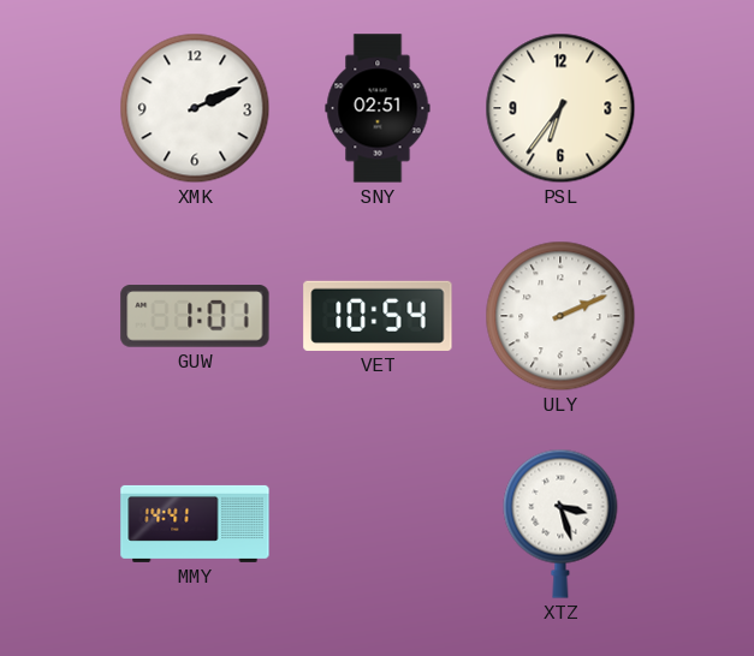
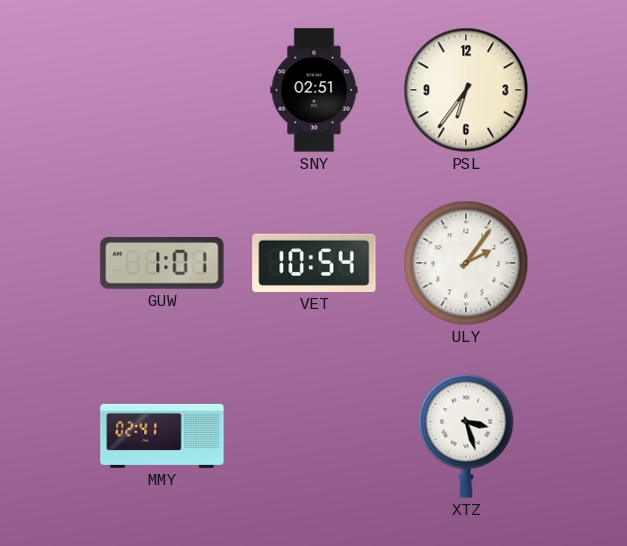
XMK: 2:11 -> none
ULY: 2:11 -> 2:06
MMY: 14:41 -> 02:41
